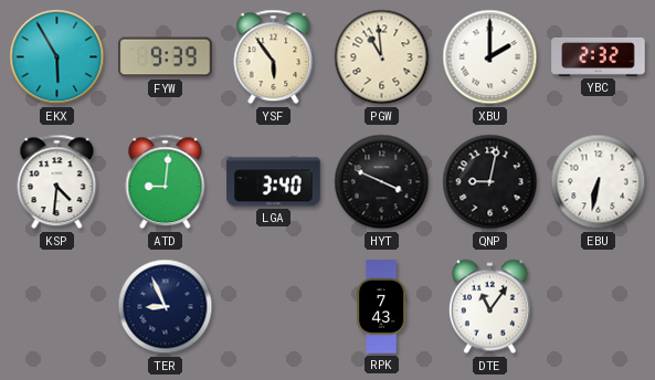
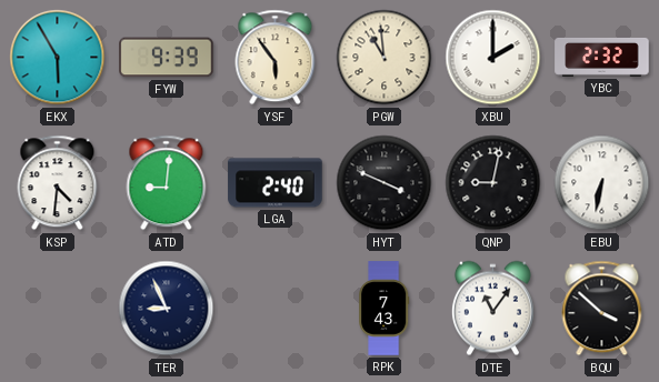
LGA: 3:40 -> 2:40
BQU: none -> 3:52
